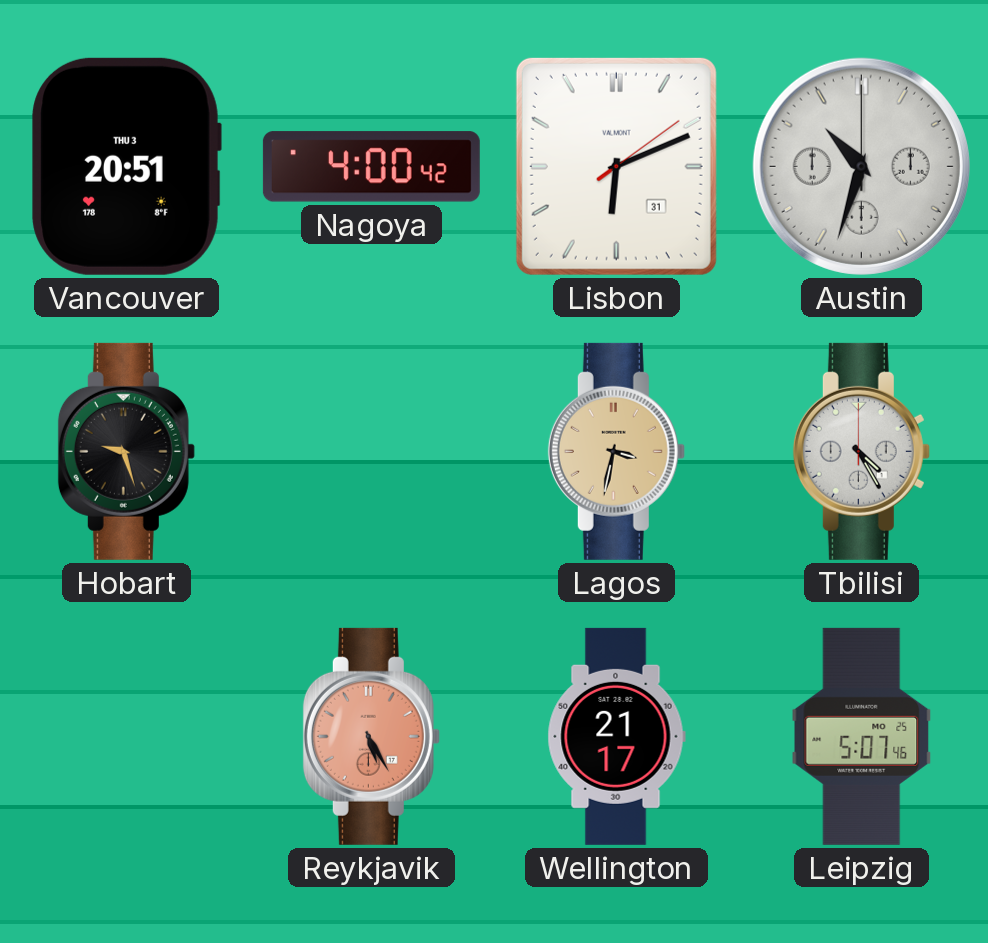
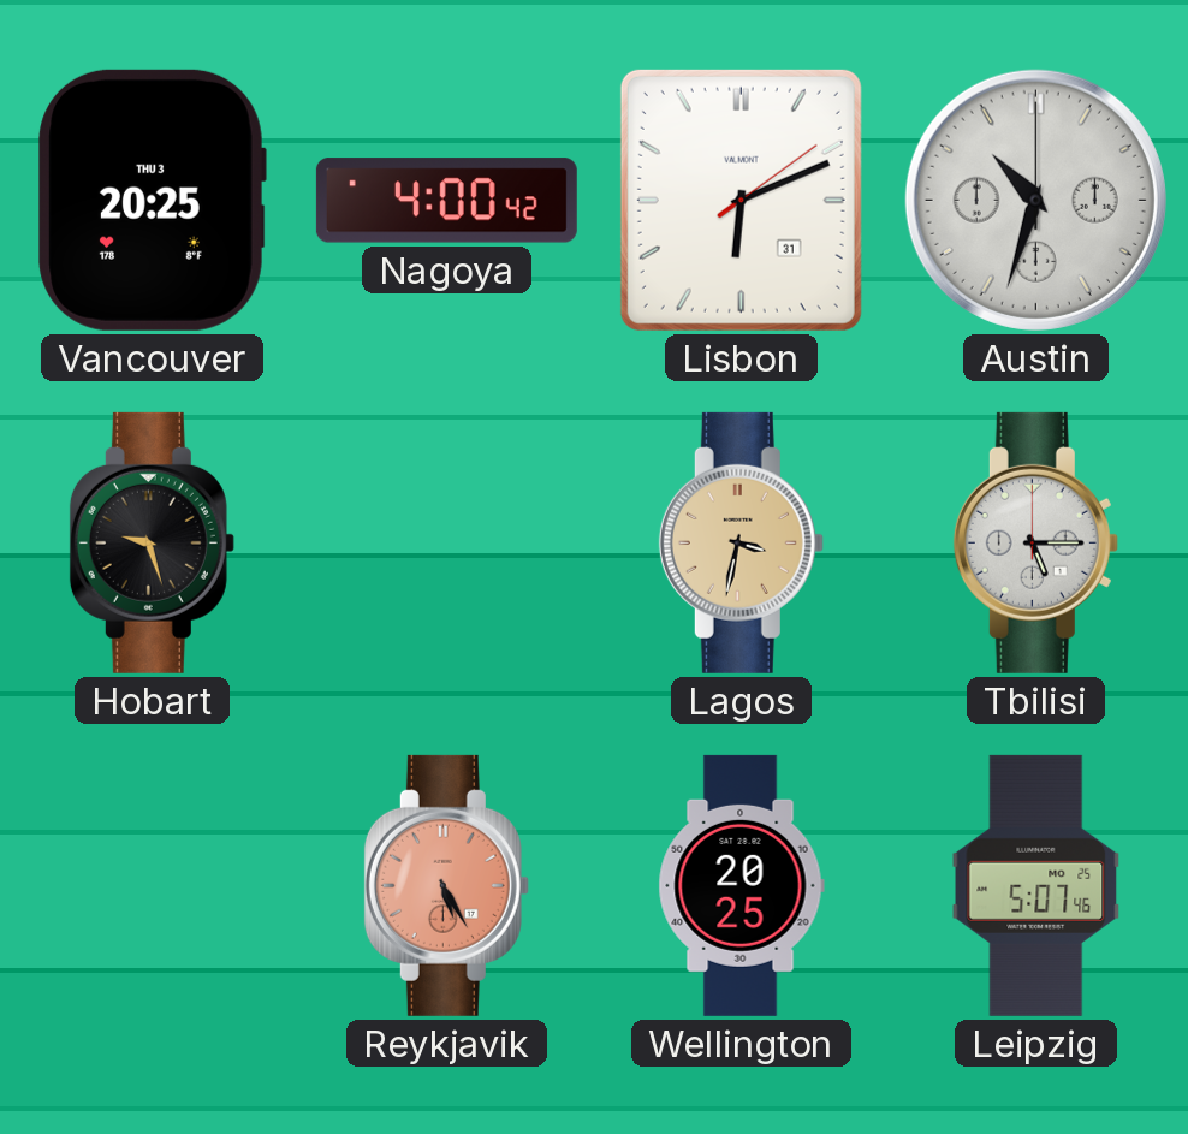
Vancouver: 20:51 -> 20:25
Tbilisi: 4:25 -> 5:15
Wellington: 21:17 -> 20:25
